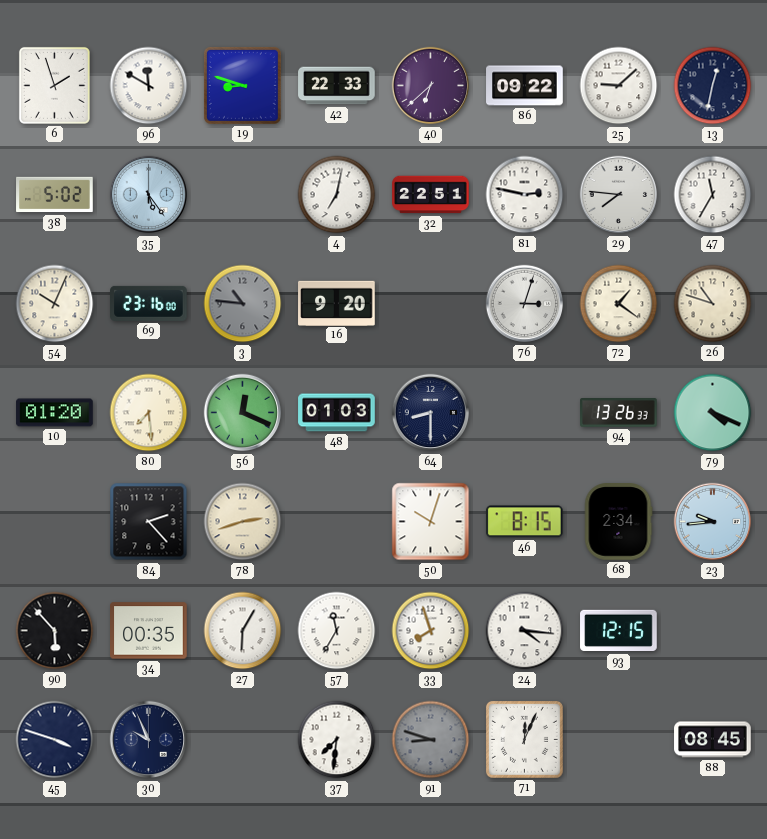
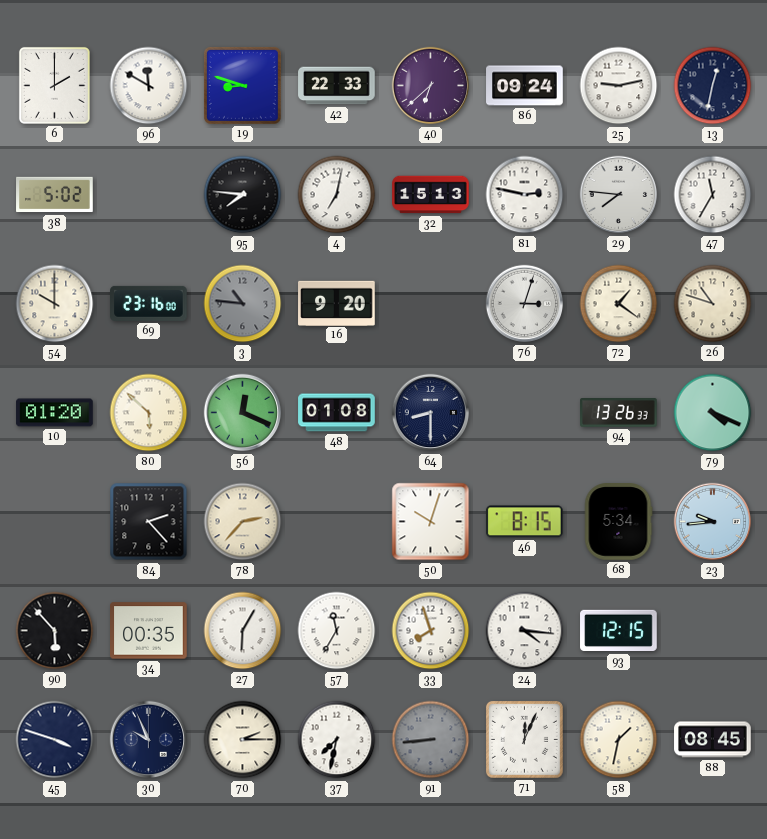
6: 1:57 -> 2:00
86: 09:22 -> 09:24
25: 9:08 -> 9:13
35: 5:24 -> none
95: none -> 7:46
32: 22:51 -> 15:13
54: 10:04 -> 10:00
80: 7:29 -> 5:52
48: 01:03 -> 01:08
78: 2:42 -> 2:37
68: 2:34 -> 5:34
70: none -> 2:15
37: 7:31 -> 7:32
91: 8:48 -> 8:44
58: none -> 1:32
